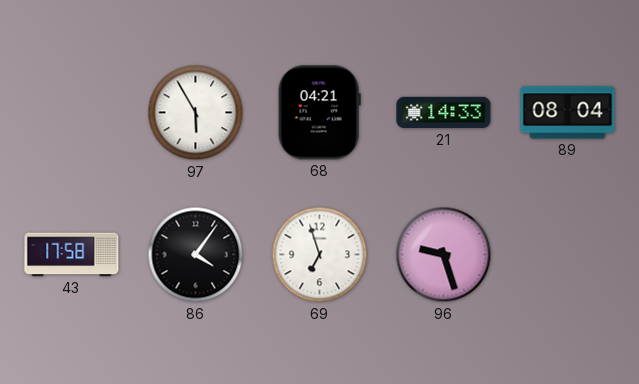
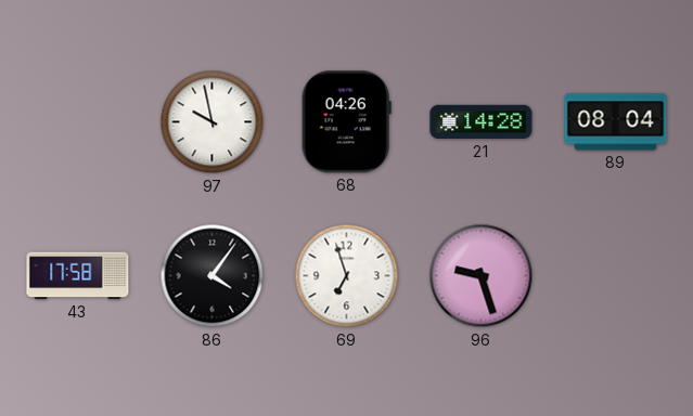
97: 5:55 -> 9:58
68: 04:21 -> 04:26
21: 14:33 -> 14:28
